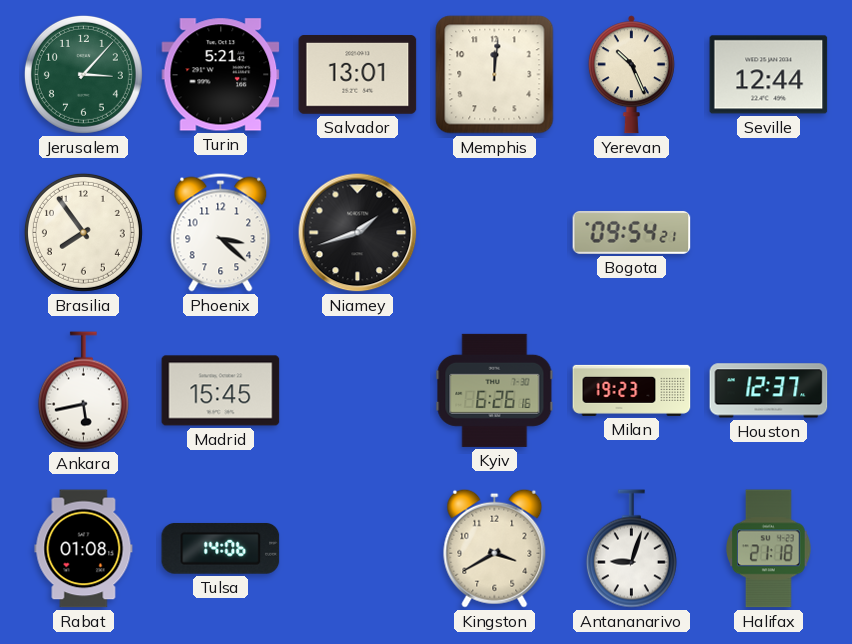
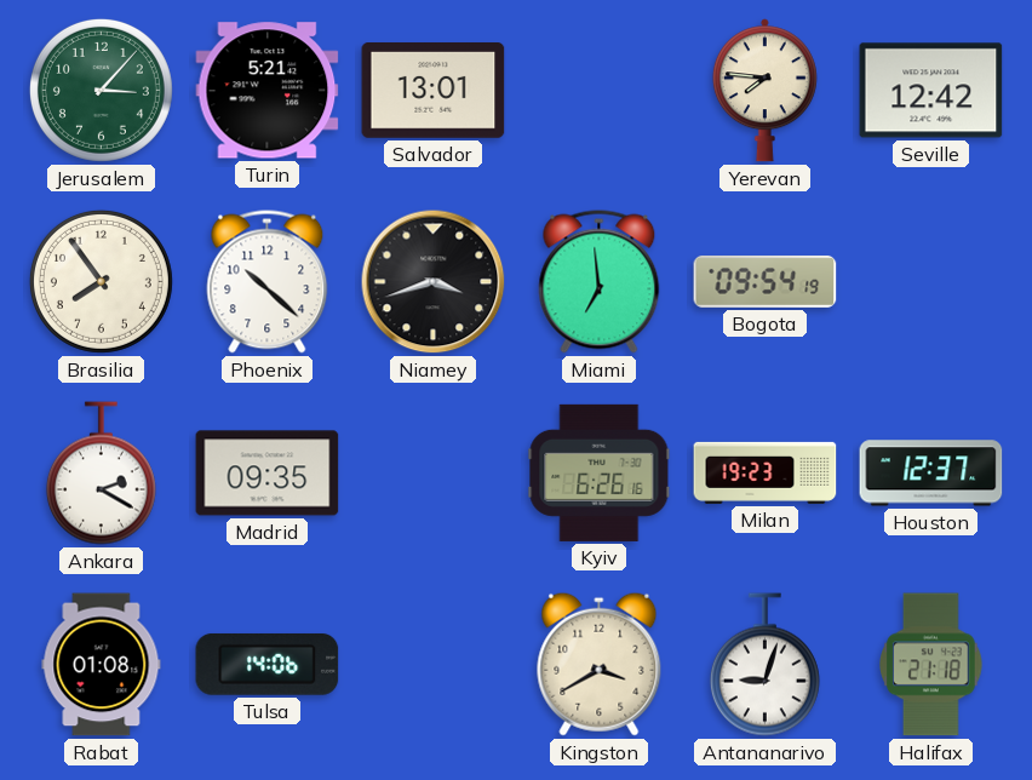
Memphis: 12:01 -> none
Yerevan: 10:26 -> 7:46
Seville: 12:44 -> 12:42
Phoenix: 3:22 -> 10:22
Niamey: 1:42 -> 3:42
Miami: none -> 6:59
Bogota: 09:54:21 -> 09:54:19
Ankara: 5:43 -> 2:20
Madrid: 15:45 -> 09:35
